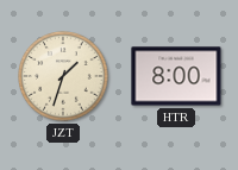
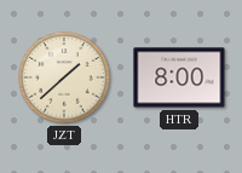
JZT: 1:33 -> 1:38
